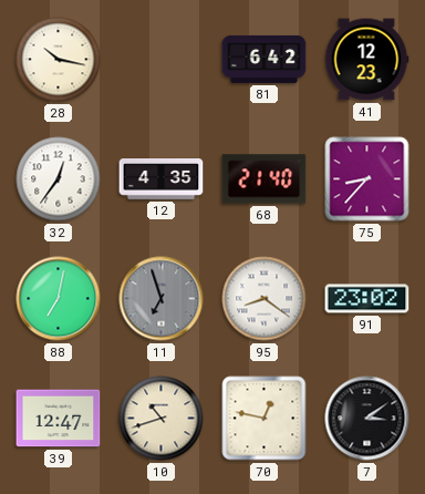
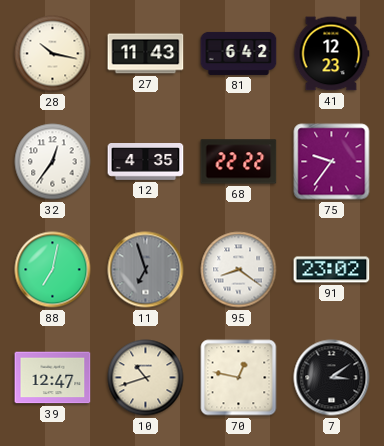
27: none -> 11:43
68: 21:40 -> 22:22
75: 8:37 -> 9:36
